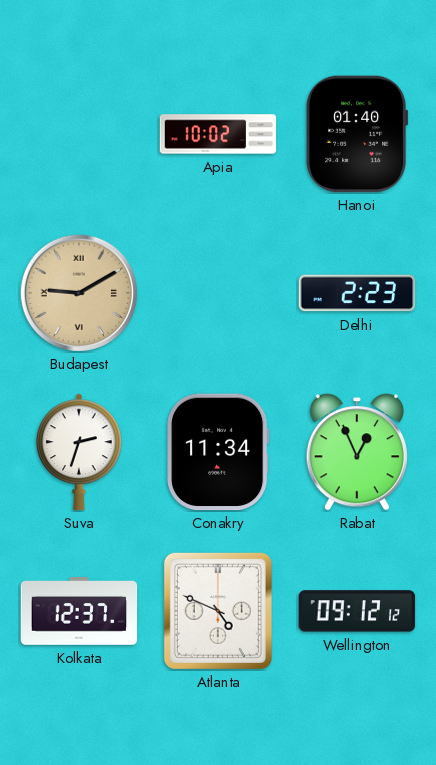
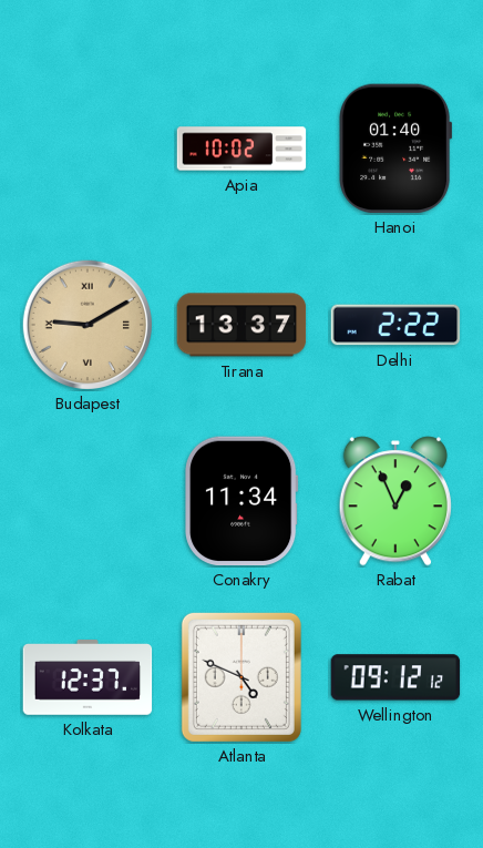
Tirana: none -> 13:37
Delhi: 2:23 -> 2:22
Suva: 2:33 -> none
